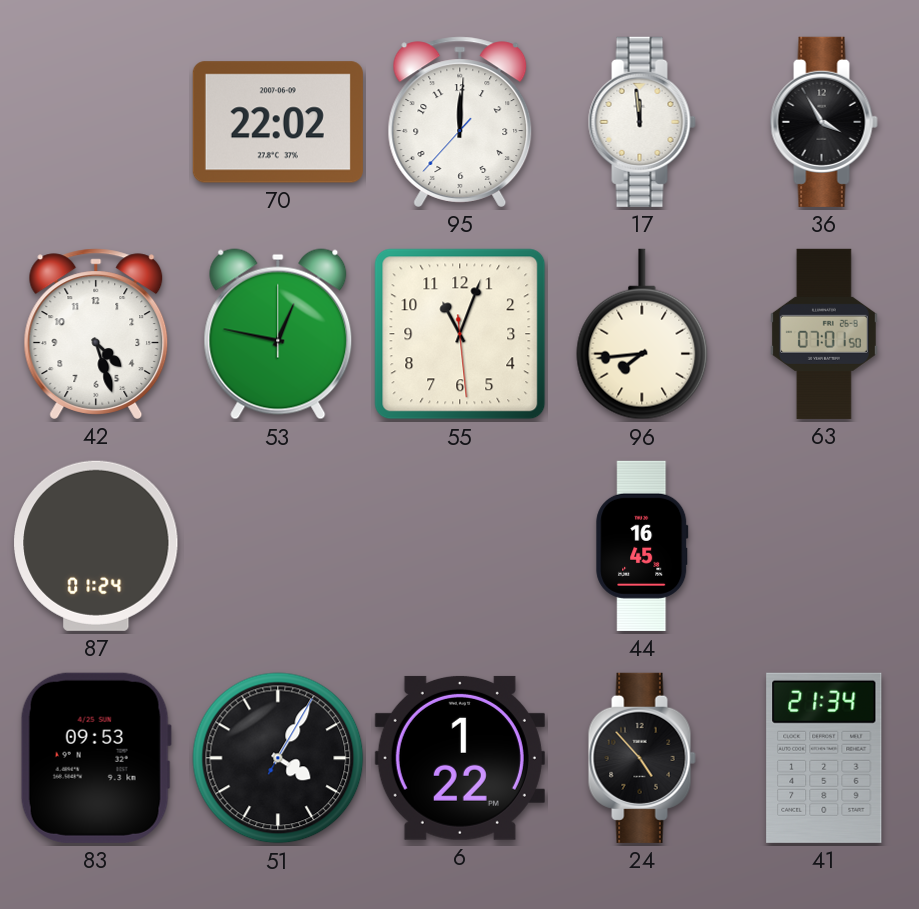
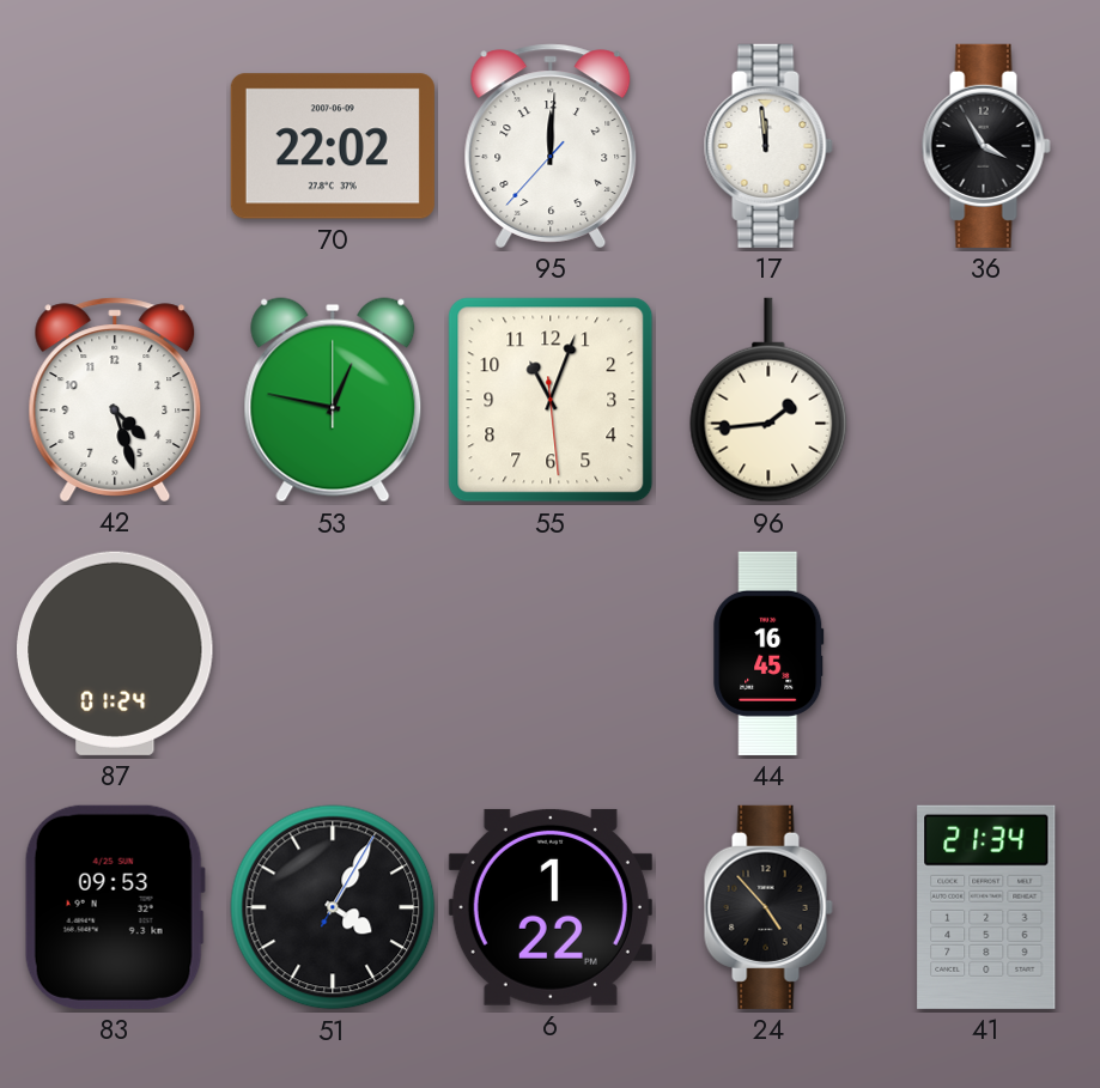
96: 7:44 -> 1:44
63: 07:01 -> none
